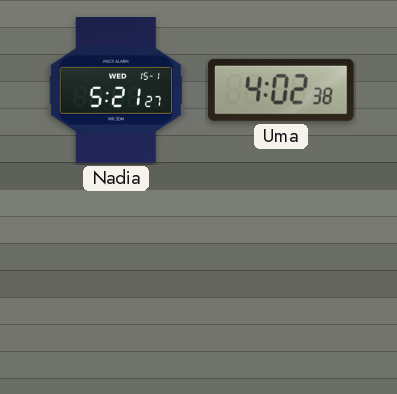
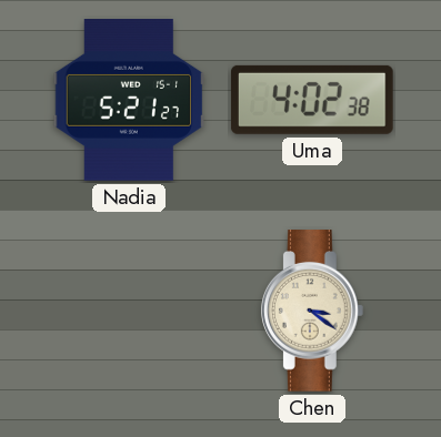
Chen: none -> 3:21
